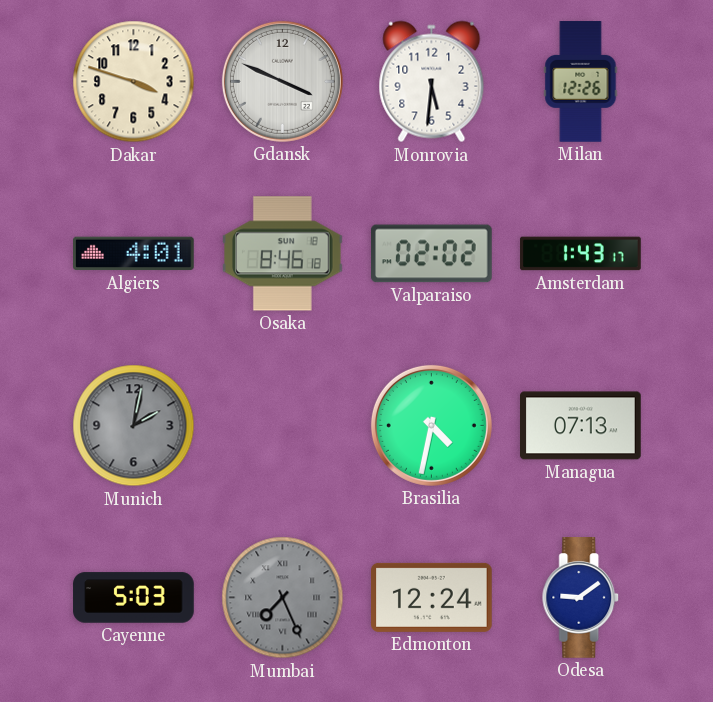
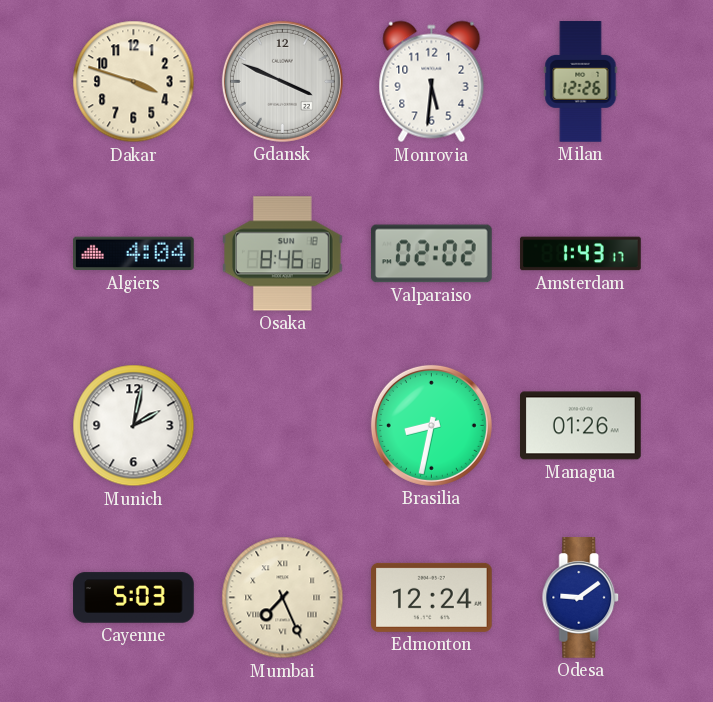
Algiers: 4:01 -> 4:04
Munich dial: grey -> white
Brasilia: 4:32 -> 8:32
Managua: 07:13 -> 01:26
Mumbai dial: grey -> cream
